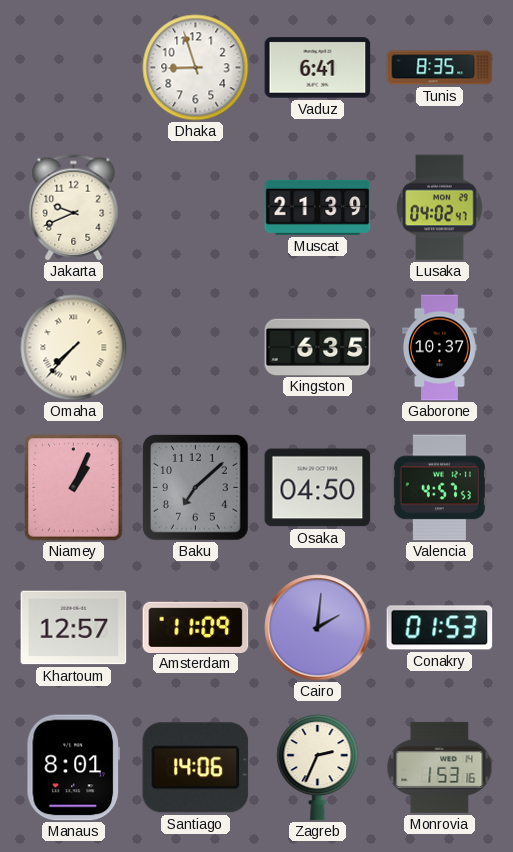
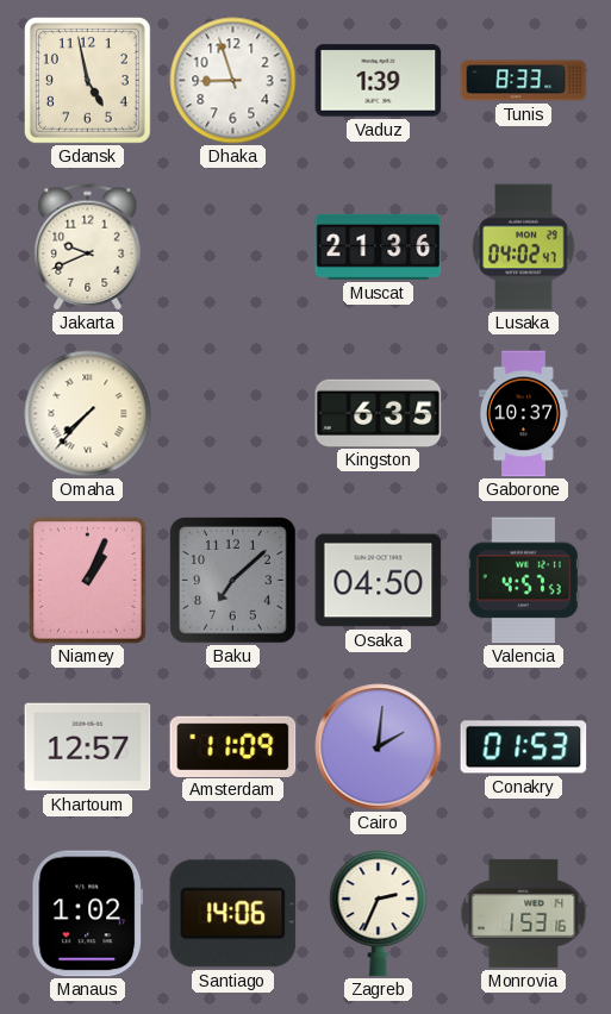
Gdansk: none -> 4:58
Vaduz: 6:41 -> 1:39
Tunis: 8:35 -> 8:33
Muscat: 21:39 -> 21:36
Manaus: 8:01 -> 1:02
